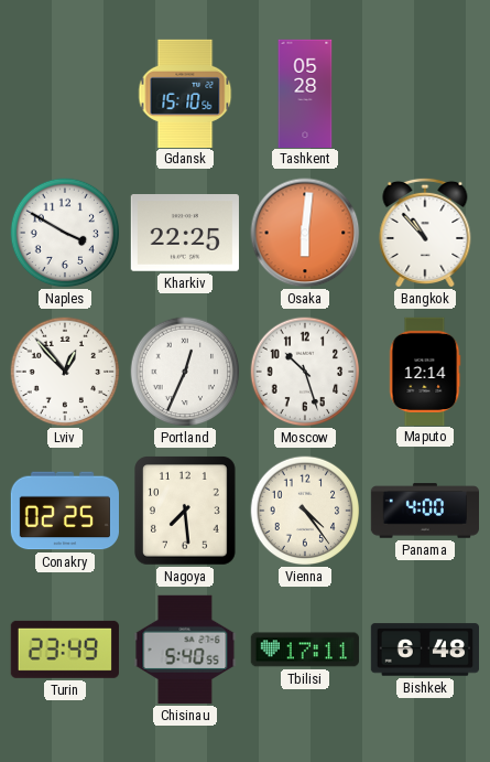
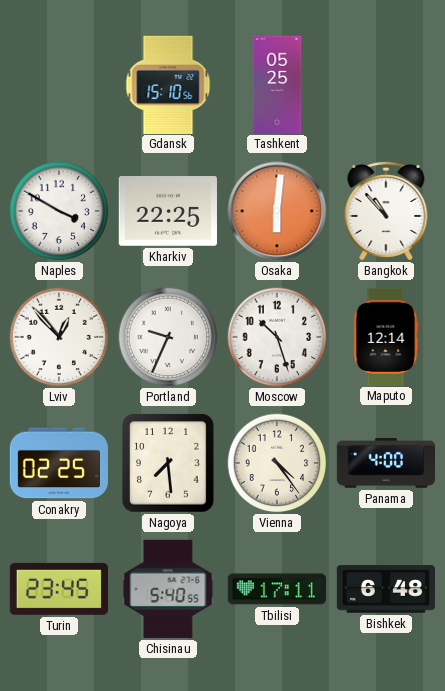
Tashkent: 05:28 -> 05:25
Portland: 12:34 -> 9:34
Turin: 23:49 -> 23:45
